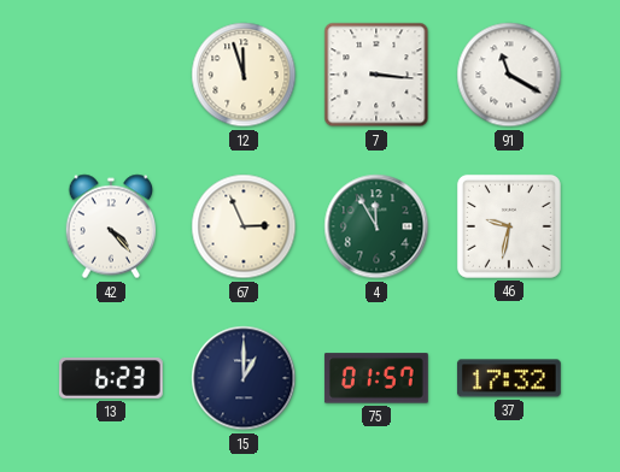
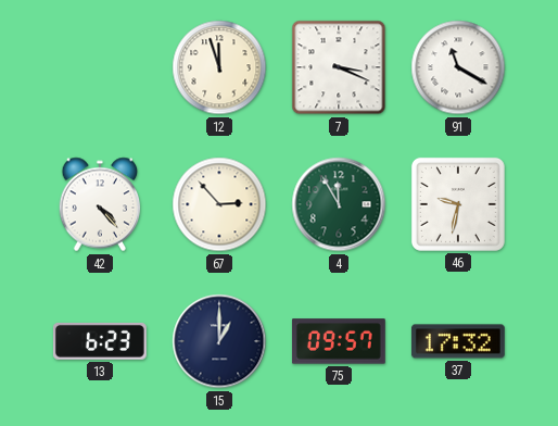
7: 3:16 -> 3:19
67: 2:56 -> 2:53
75: 01:57 -> 09:57
